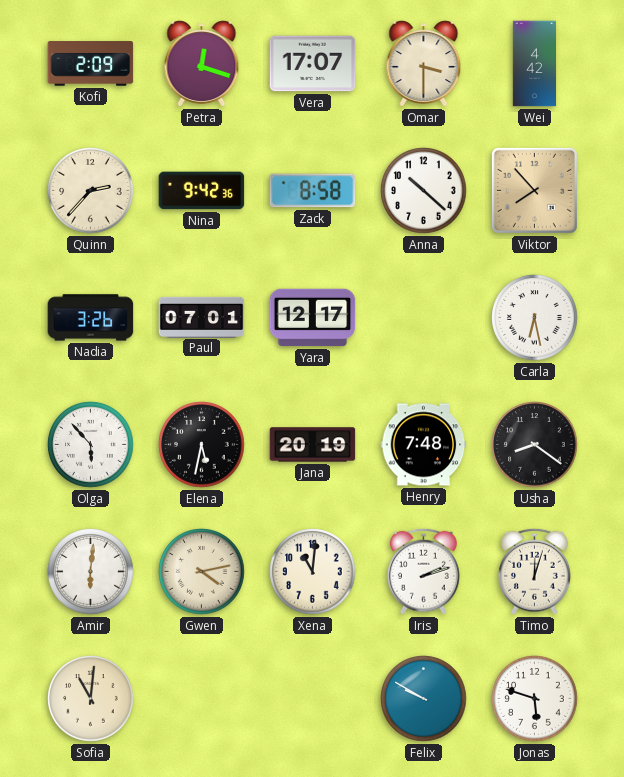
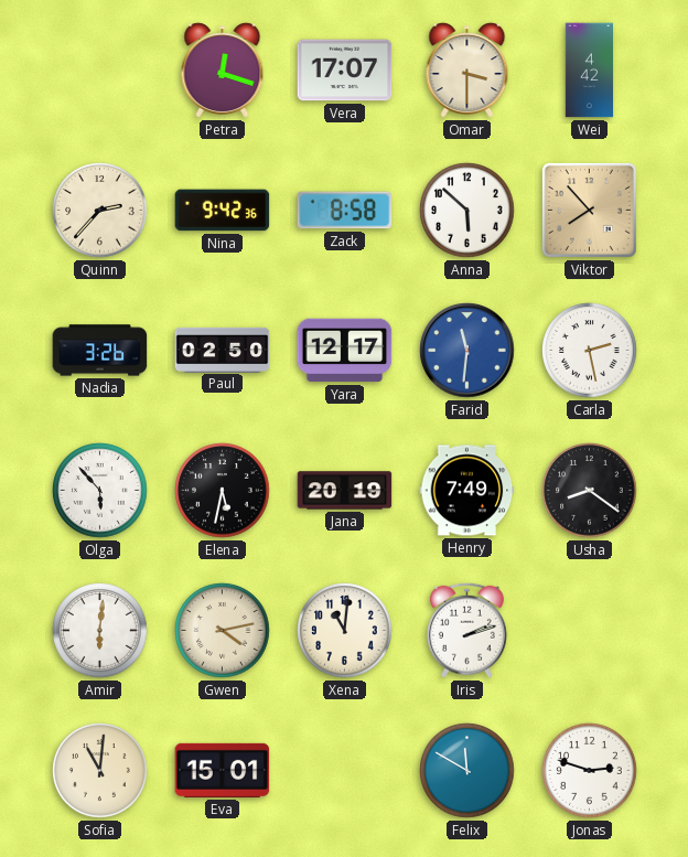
Kofi: 2:09 -> none
Anna: 10:22 -> 5:52
Paul: 07:01 -> 02:50
Farid: none -> 11:31
Carla: 6:28 -> 2:28
Henry: 7:48 -> 7:49
Timo: 12:03 -> none
Eva: none -> 15:01
Felix: 9:50 -> 11:50
Jonas: 5:48 -> 2:48
